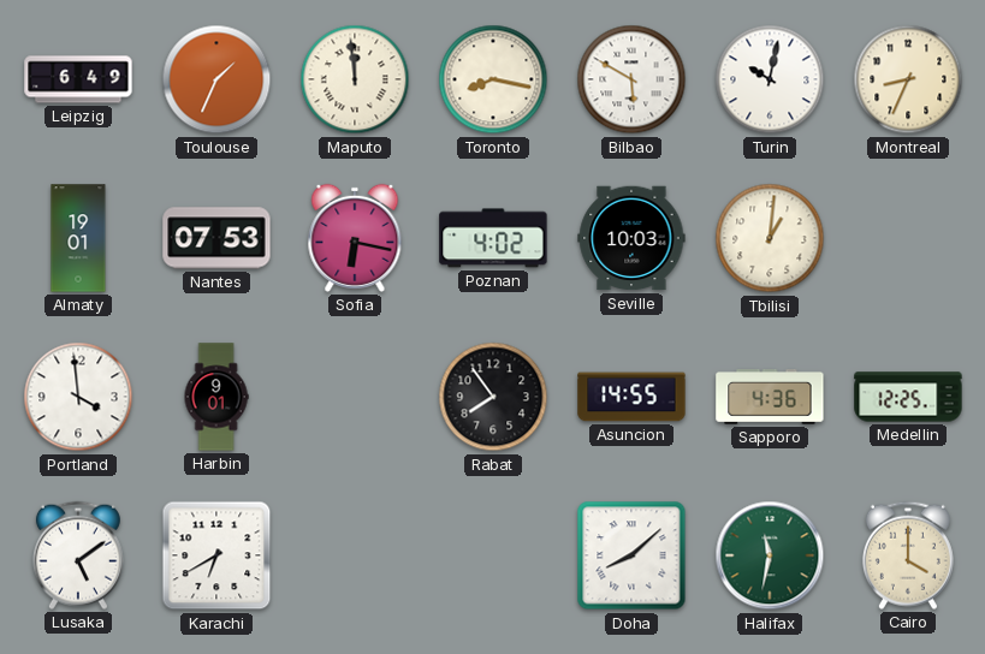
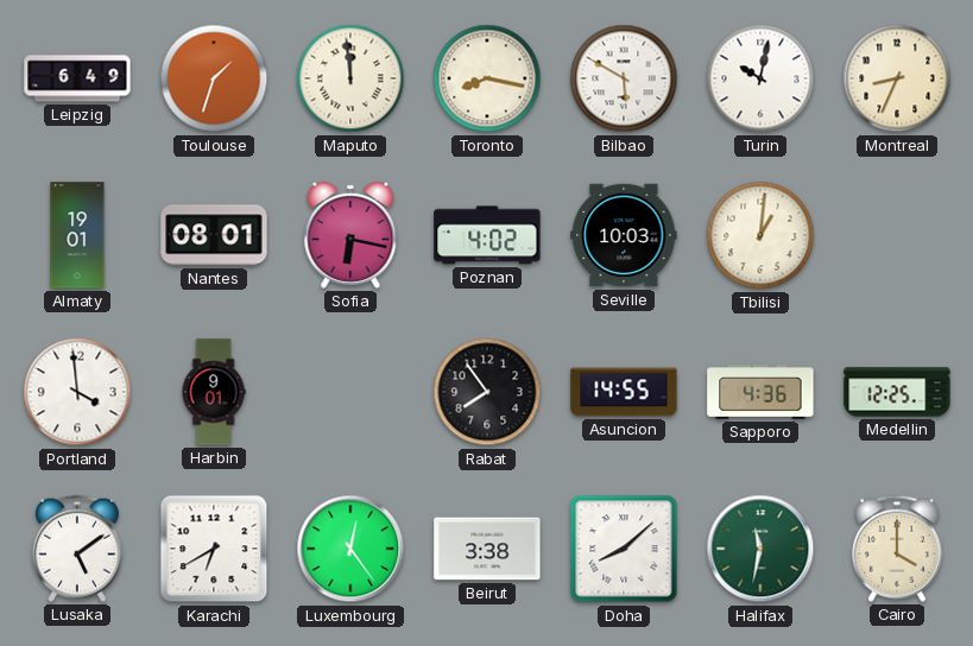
Toulouse: 1:34 -> 1:33
Nantes: 07:53 -> 08:01
Luxembourg: none -> 12:24
Beirut: none -> 3:38
